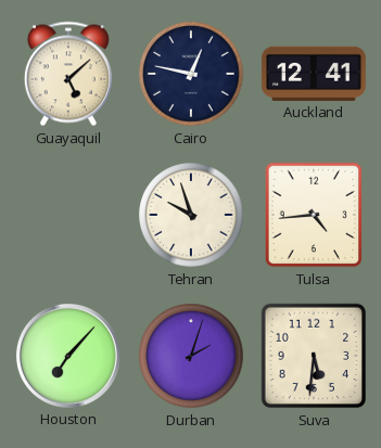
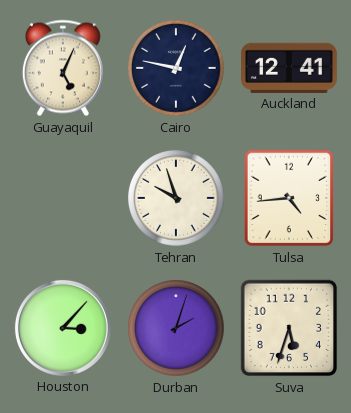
Guayaquil: 5:08 -> 5:04
Houston: 7:07 -> 3:07
Suva: 5:31 -> 5:33
